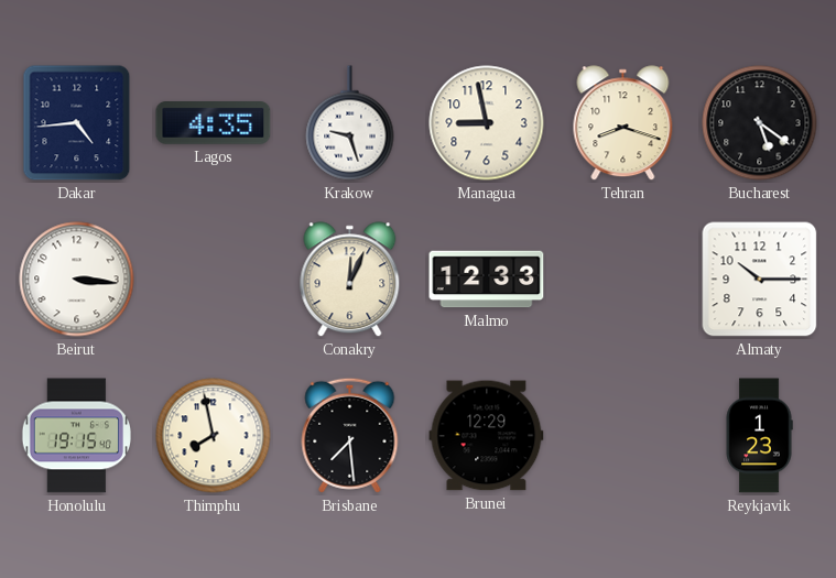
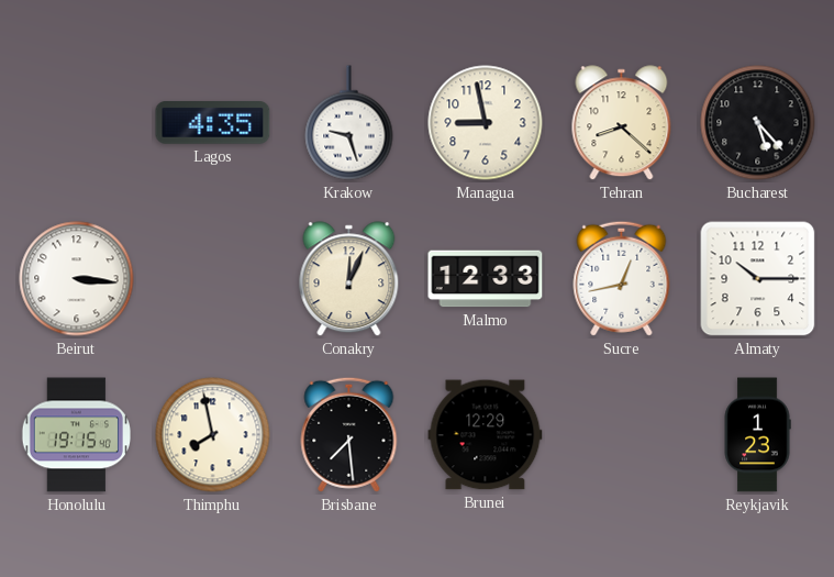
Dakar: 4:44 -> none
Tehran: 8:18 -> 8:22
Bucharest: 5:21 -> 5:23
Sucre: none -> 12:43
